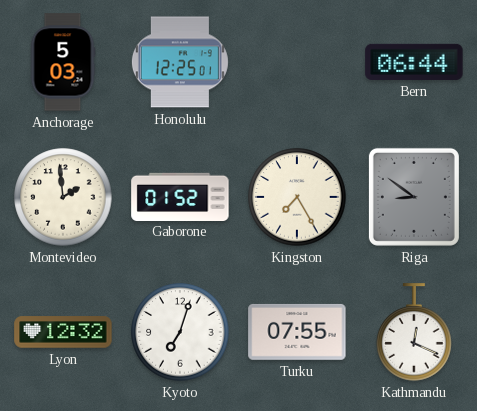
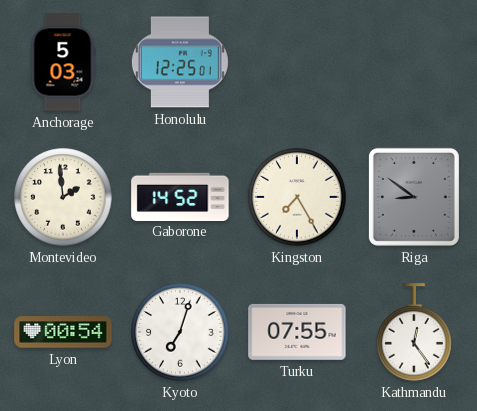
Bern: 06:44 -> none
Gaborone: 01:52 -> 14:52
Lyon: 12:32 -> 00:54
Kathmandu: 12:19 -> 12:24
